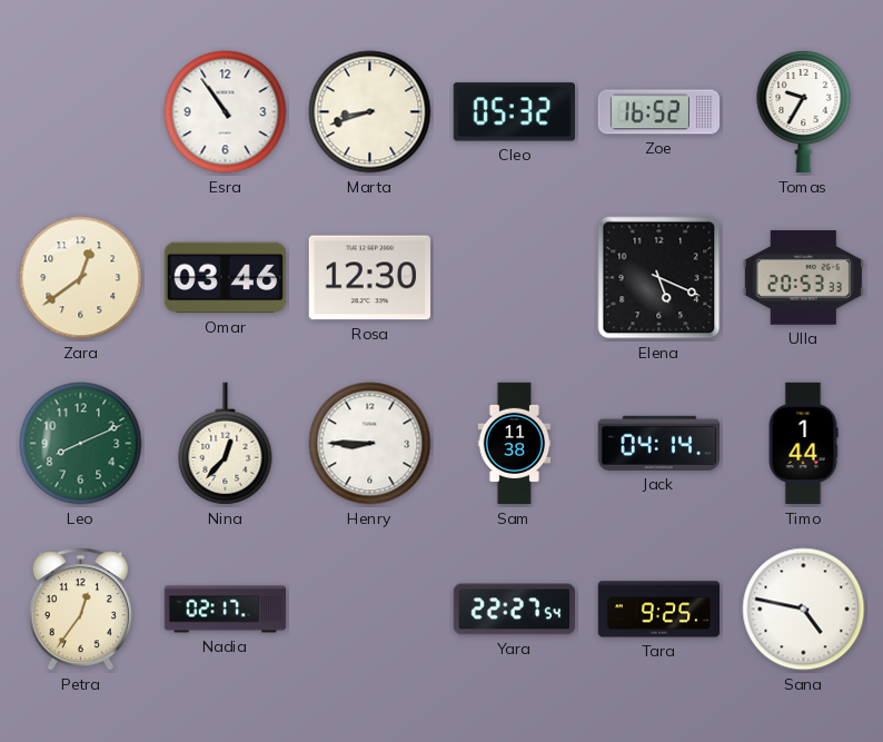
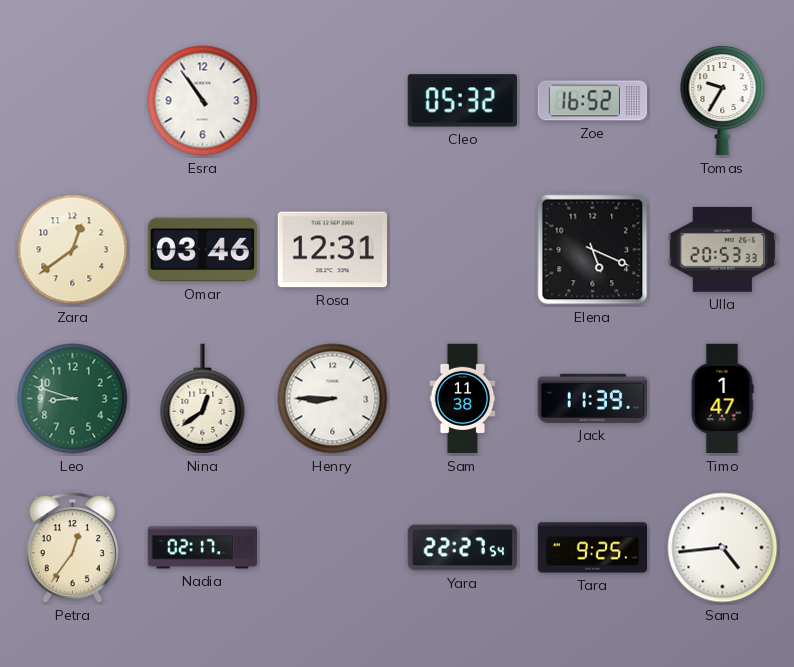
Marta: 8:42 -> none
Rosa: 12:30 -> 12:31
Leo: 8:11 -> 8:48
Nina: 12:37 -> 12:39
Jack: 04:14 -> 11:39
Timo: 1:44 -> 1:47
Sana: 4:47 -> 4:44
